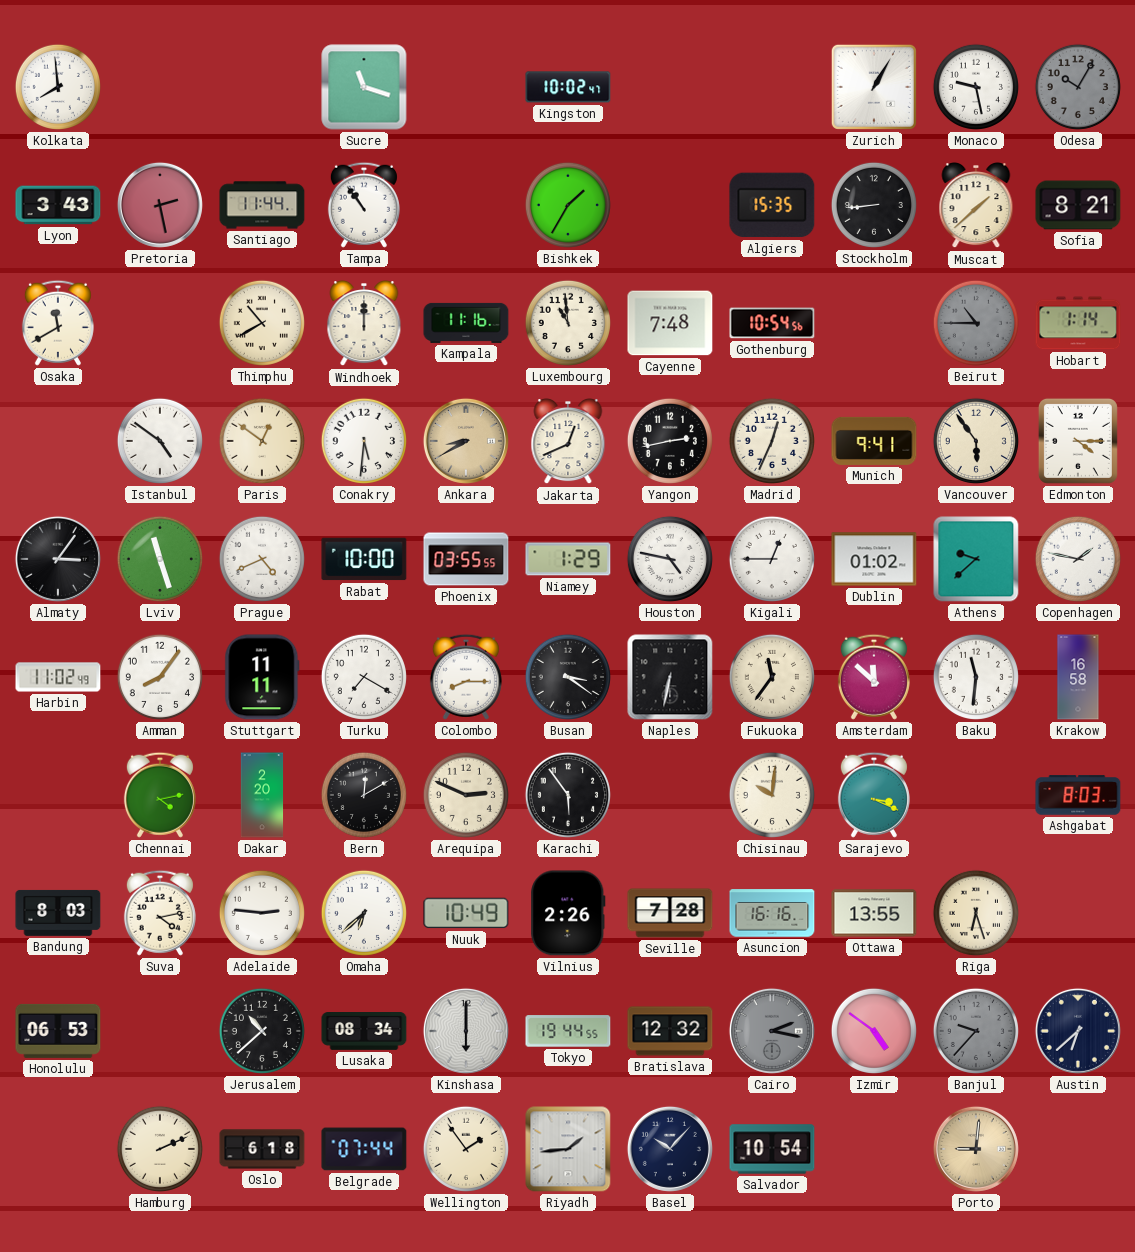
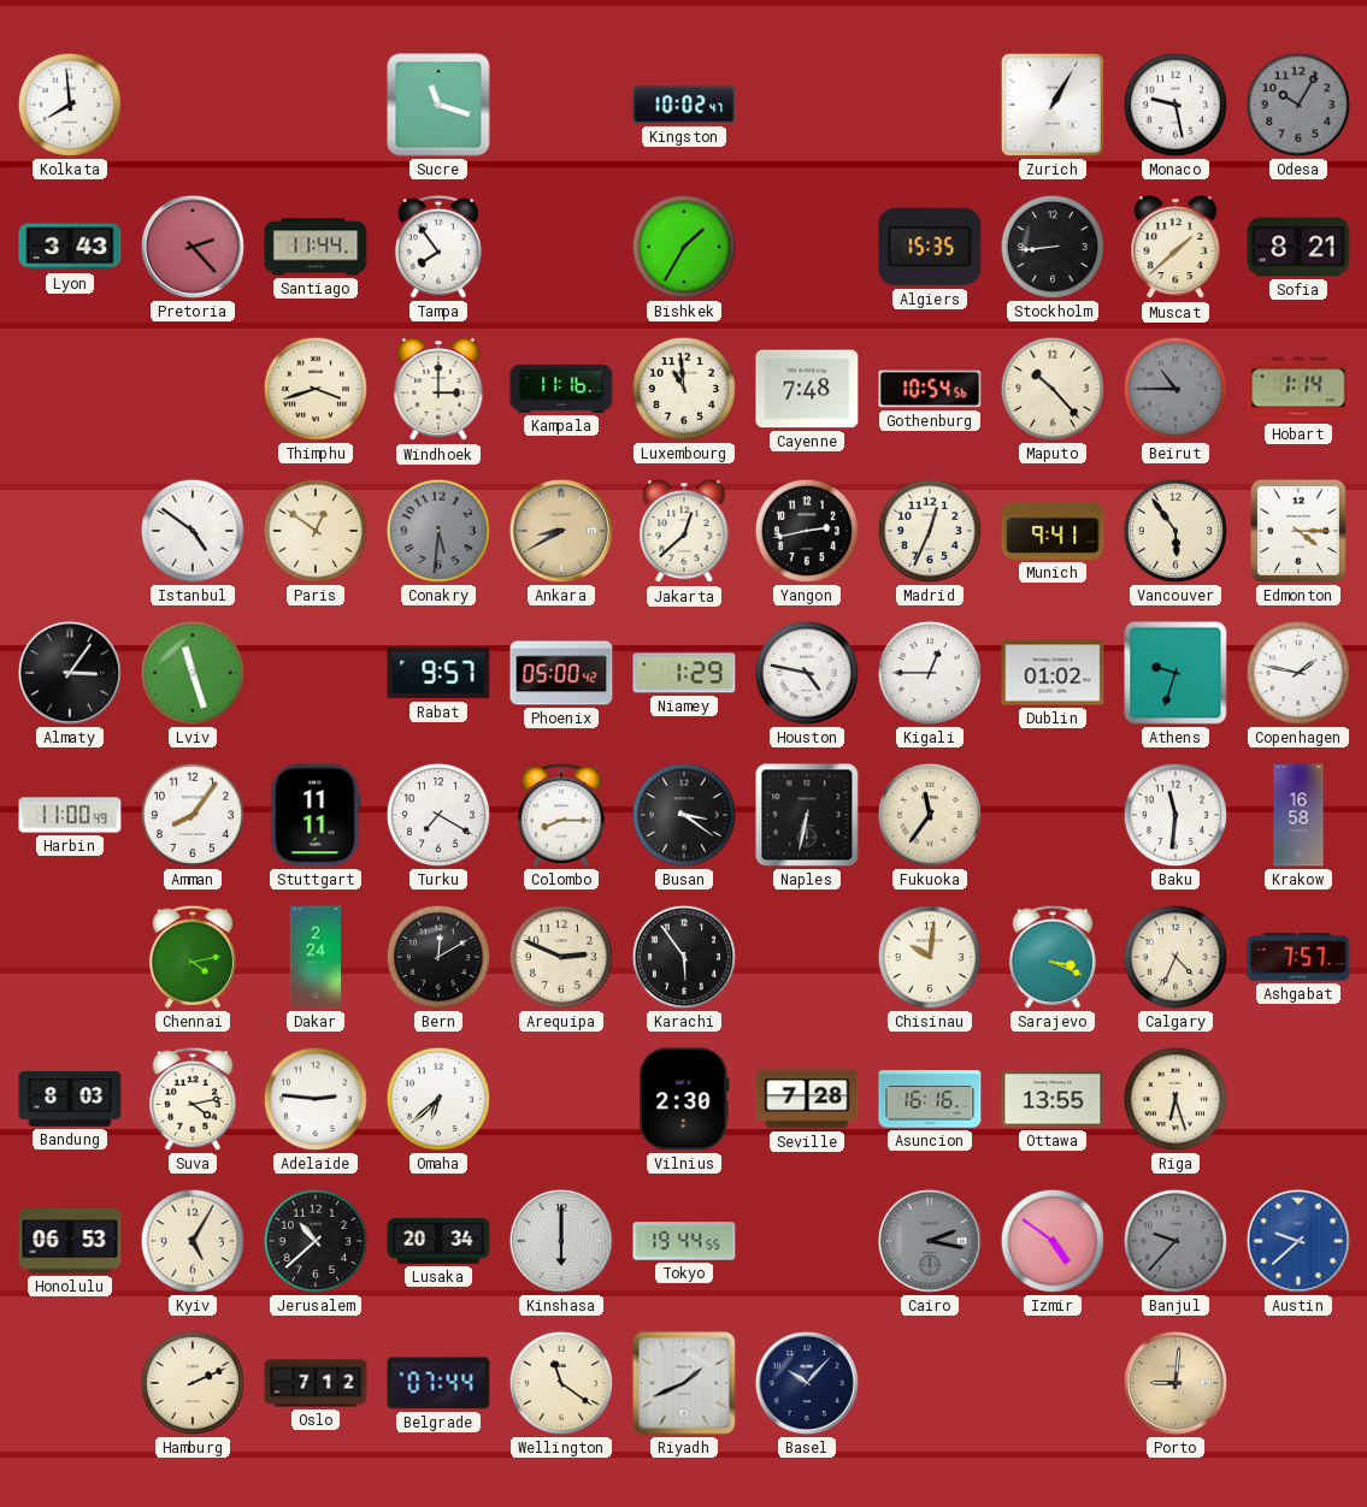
Pretoria: 2:28 -> 2:23
Tampa: 10:54 -> 7:54
Osaka: 11:40 -> none
Thimphu: 10:40 -> 3:42
Windhoek: 12:00 -> 3:00
Maputo: none -> 10:23
Conakry dial: white -> grey
Jakarta: 12:41 -> 12:38
Prague: 4:41 -> none
Rabat: 10:00 -> 9:57
Phoenix: 03:55 -> 05:00
Athens: 9:38 -> 9:33
Harbin: 11:02 -> 11:00
Amsterdam: 11:52 -> none
Dakar: 2:20 -> 2:24
Calgary: none -> 4:34
Ashgabat: 8:03 -> 7:57
Nuuk: 10:49 -> none
Vilnius: 2:26 -> 2:30
Kyiv: none -> 5:05
Lusaka: 08:34 -> 20:34
Bratislava: 12:32 -> none
Austin: 6:38 -> 9:38
Austin dial: navy -> blue
Oslo: 6:18 -> 7:12
Wellington: 1:54 -> 11:21
Riyadh: 1:44 -> 1:41
Salvador: 10:54 -> none
